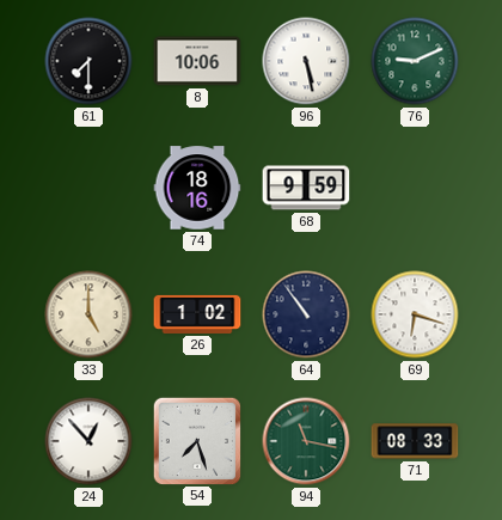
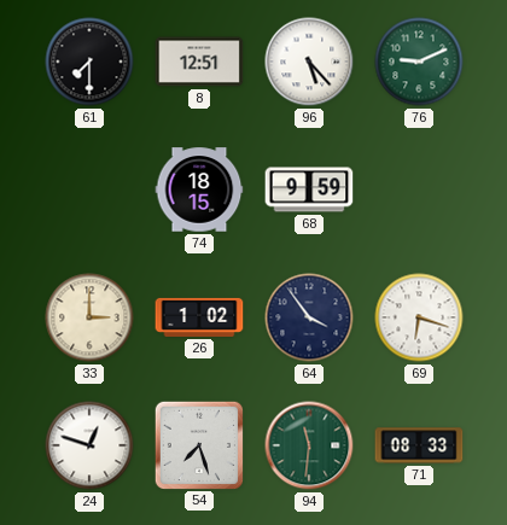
8: 10:06 -> 12:51
96: 5:28 -> 5:23
74: 18:16 -> 18:15
33: 5:00 -> 3:00
64: 10:54 -> 3:54
24: 12:53 -> 12:48
94: 11:17 -> 11:31
